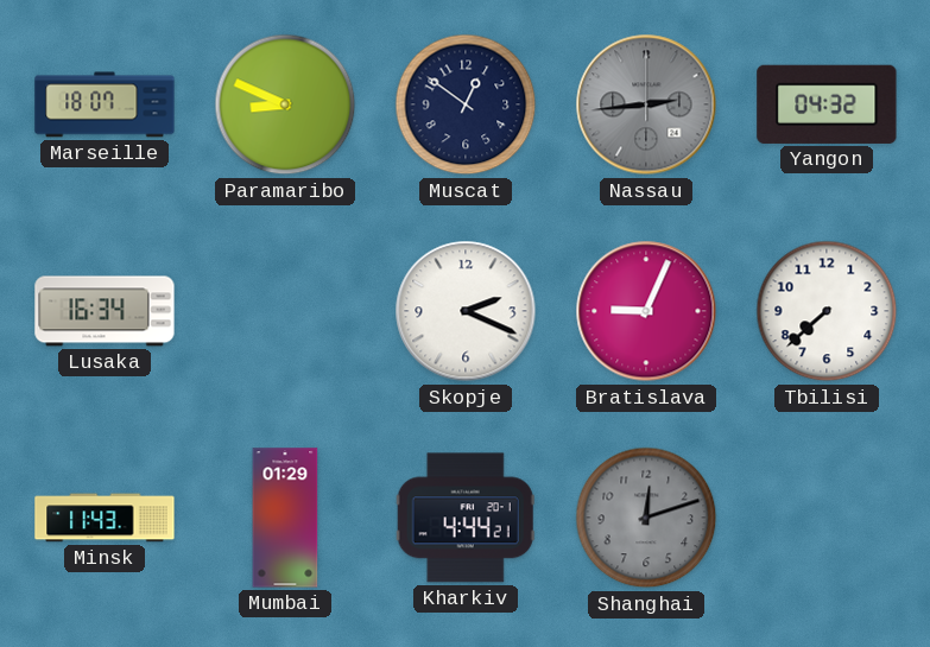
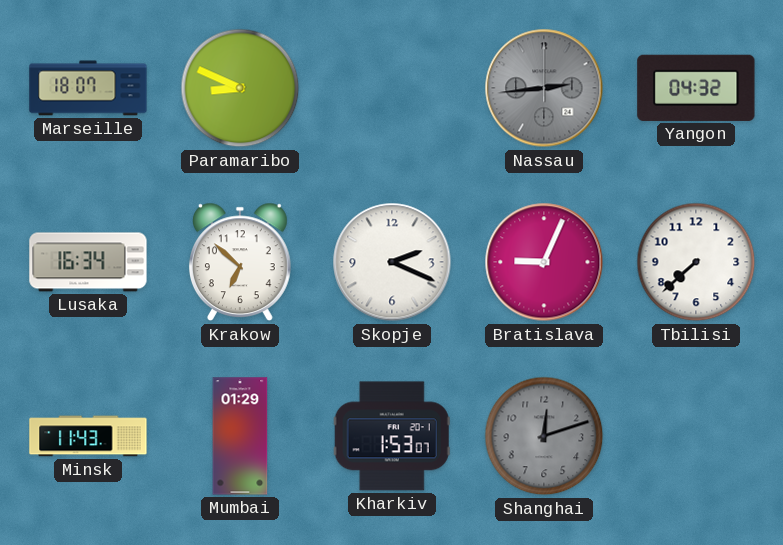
Muscat: 12:51 -> none
Krakow: none -> 6:52
Kharkiv: 4:44 -> 1:53
